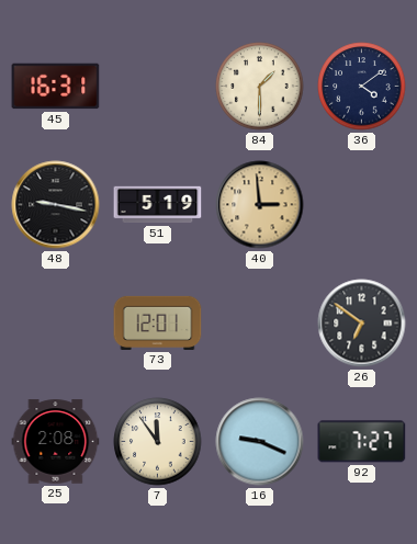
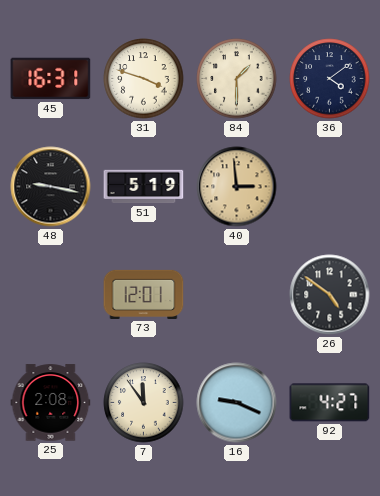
31: none -> 3:48
26: 6:51 -> 4:51
92: 7:27 -> 4:27
